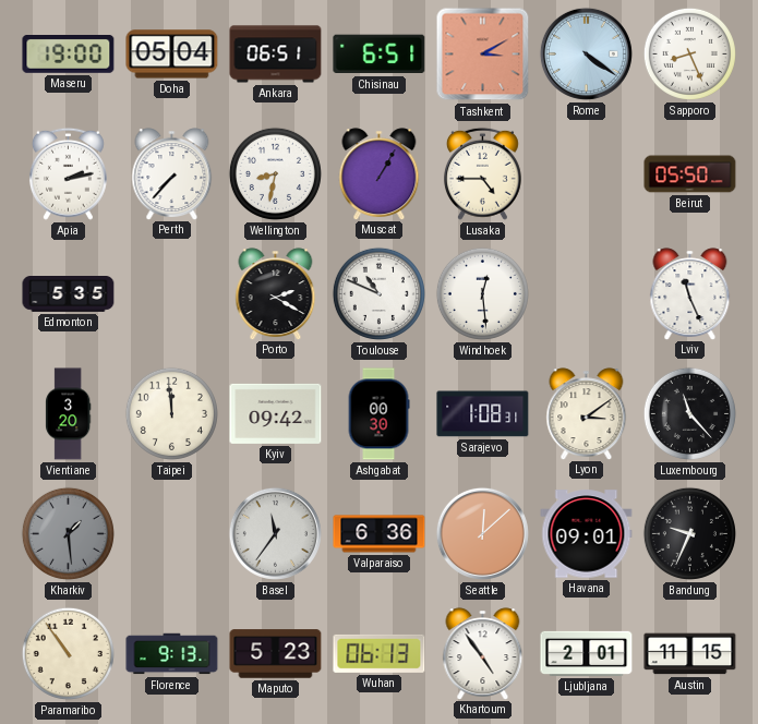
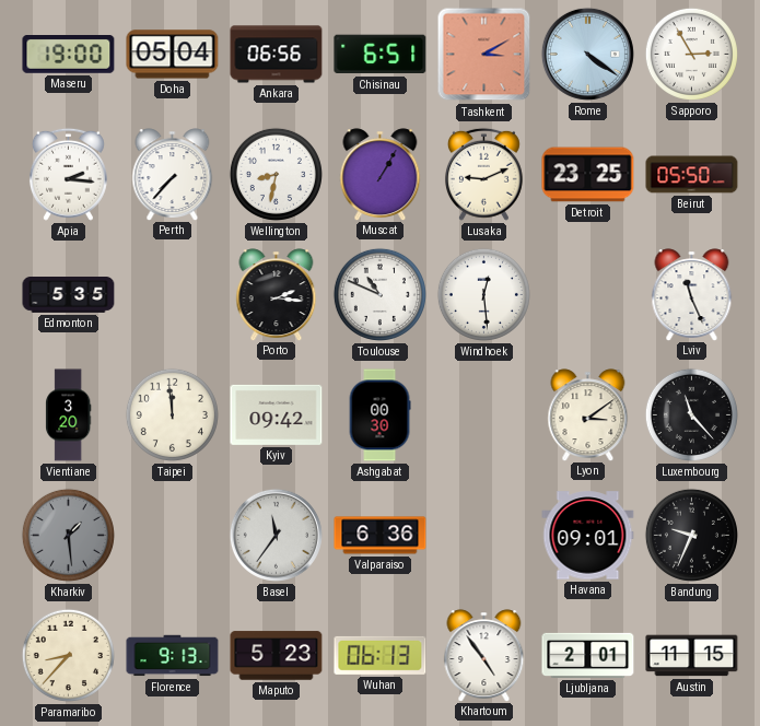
Ankara: 06:51 -> 06:56
Sapporo: 8:26 -> 2:55
Apia: 2:13 -> 2:16
Lusaka: 4:45 -> 9:11
Detroit: none -> 23:25
Porto: 2:20 -> 2:16
Sarajevo: 1:08 -> none
Seattle: 12:08 -> none
Paramaribo: 10:54 -> 8:37
